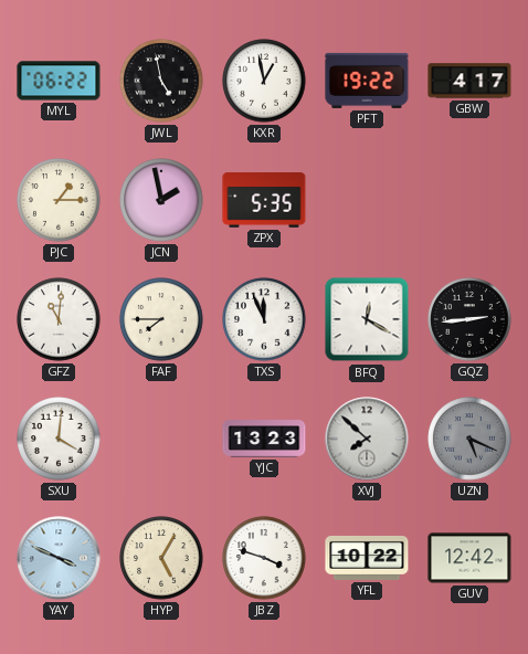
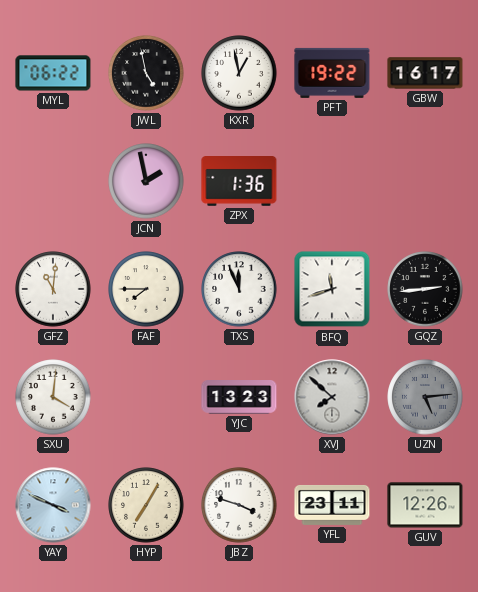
GBW: 4:17 -> 16:17
PJC: 1:15 -> none
ZPX: 5:35 -> 1:36
BFQ: 12:20 -> 11:42
UZN: 5:19 -> 5:14
HYP: 5:05 -> 7:05
YFL: 10:22 -> 23:11
GUV: 12:42 -> 12:26
